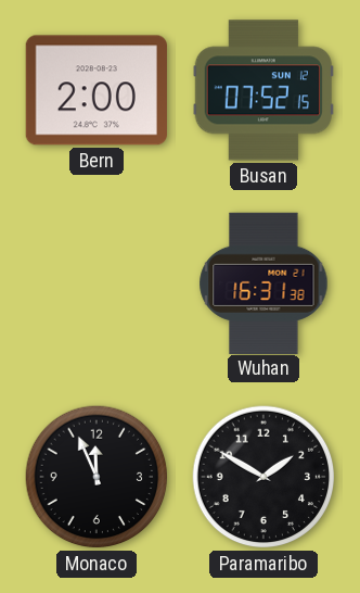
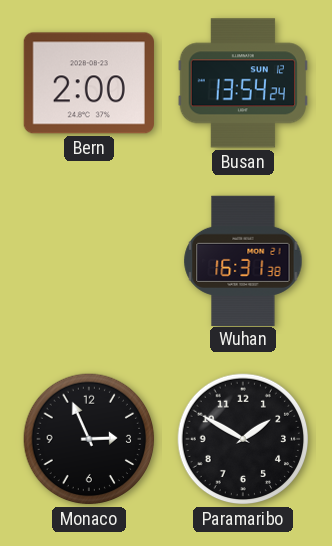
Busan: 07:52 -> 13:54
Monaco: 11:56 -> 2:56
